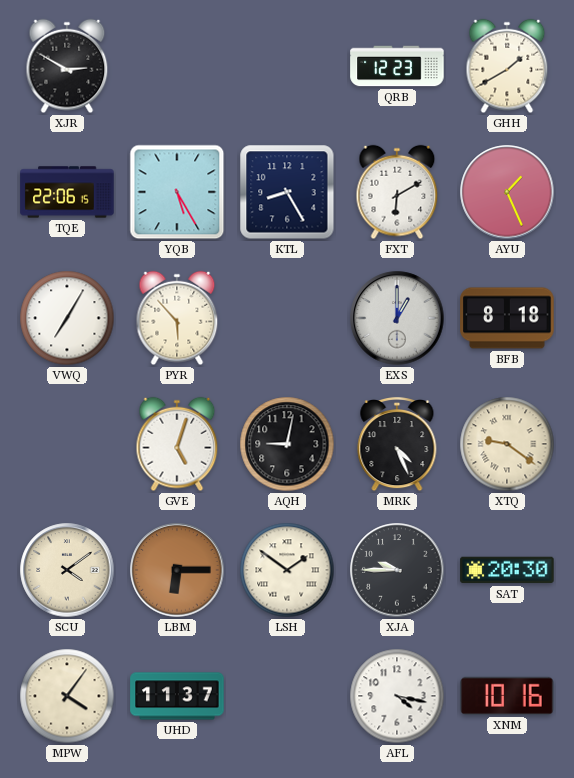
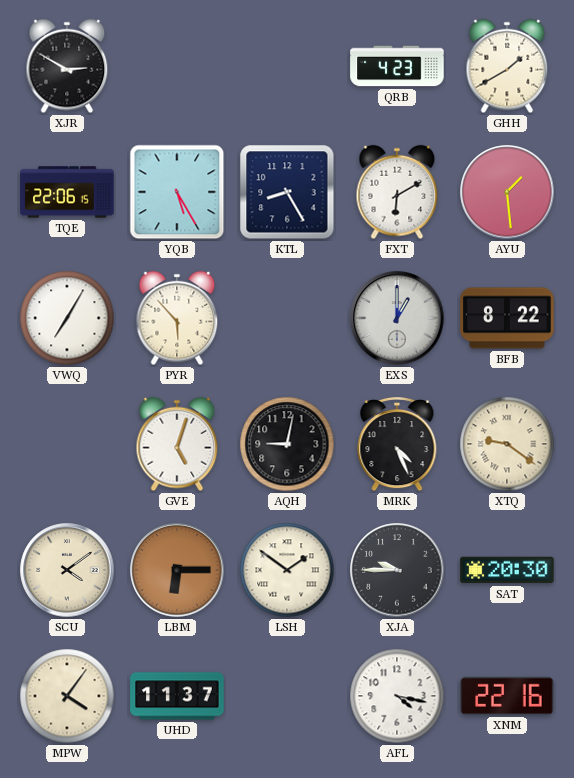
QRB: 12:23 -> 4:23
AYU: 1:26 -> 1:29
BFB: 8:18 -> 8:22
XNM: 10:16 -> 22:16
